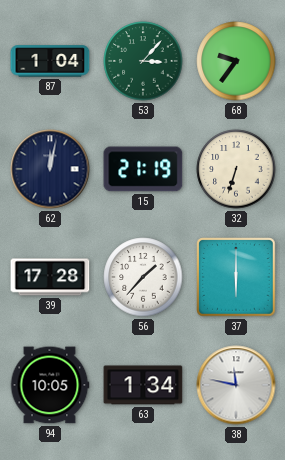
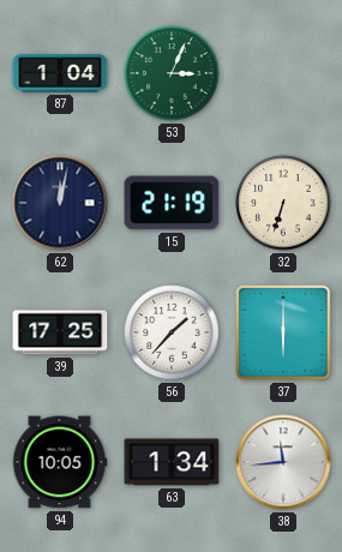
53: 3:07 -> 3:04
68: 9:36 -> none
39: 17:28 -> 17:25
38: 11:47 -> 11:44
